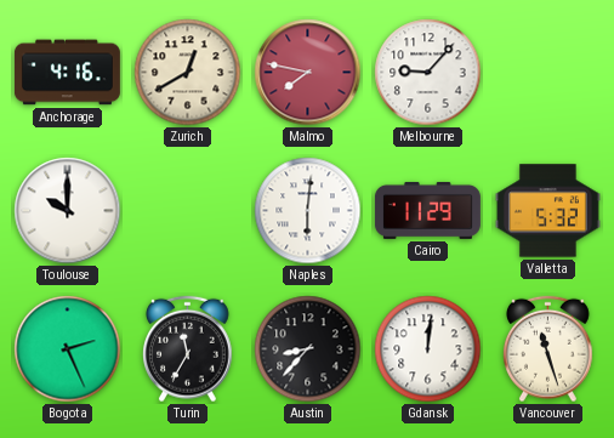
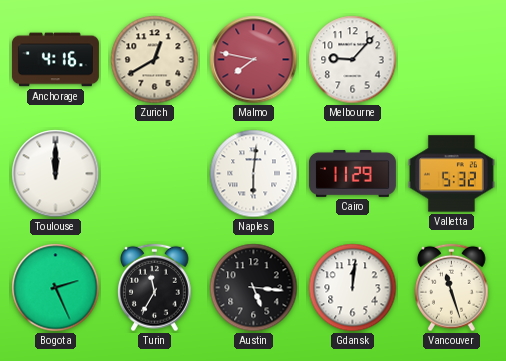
Toulouse: 10:00 -> 12:00
Austin: 8:37 -> 5:16
